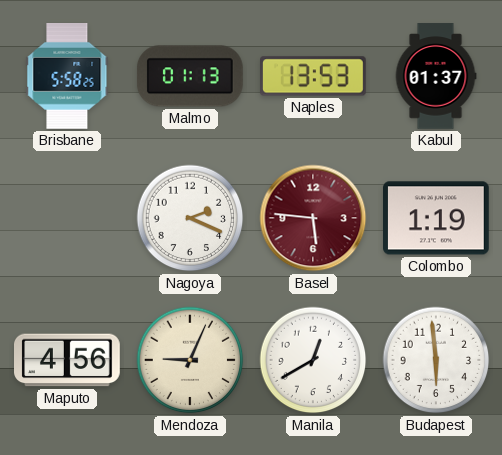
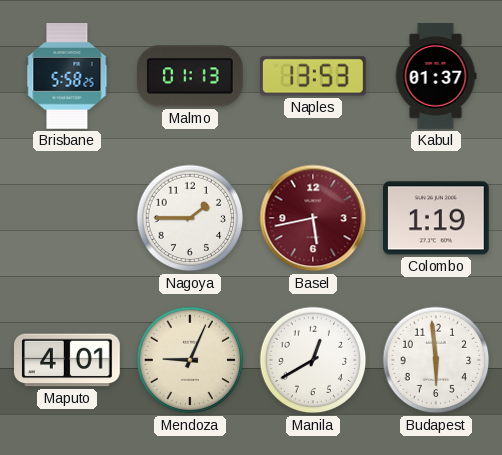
Nagoya: 2:19 -> 1:45
Basel: 5:46 -> 5:43
Maputo: 4:56 -> 4:01
